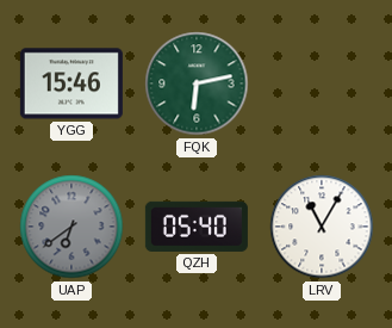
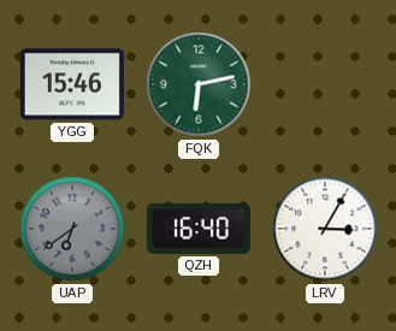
QZH: 05:40 -> 16:40
LRV: 11:05 -> 3:05
